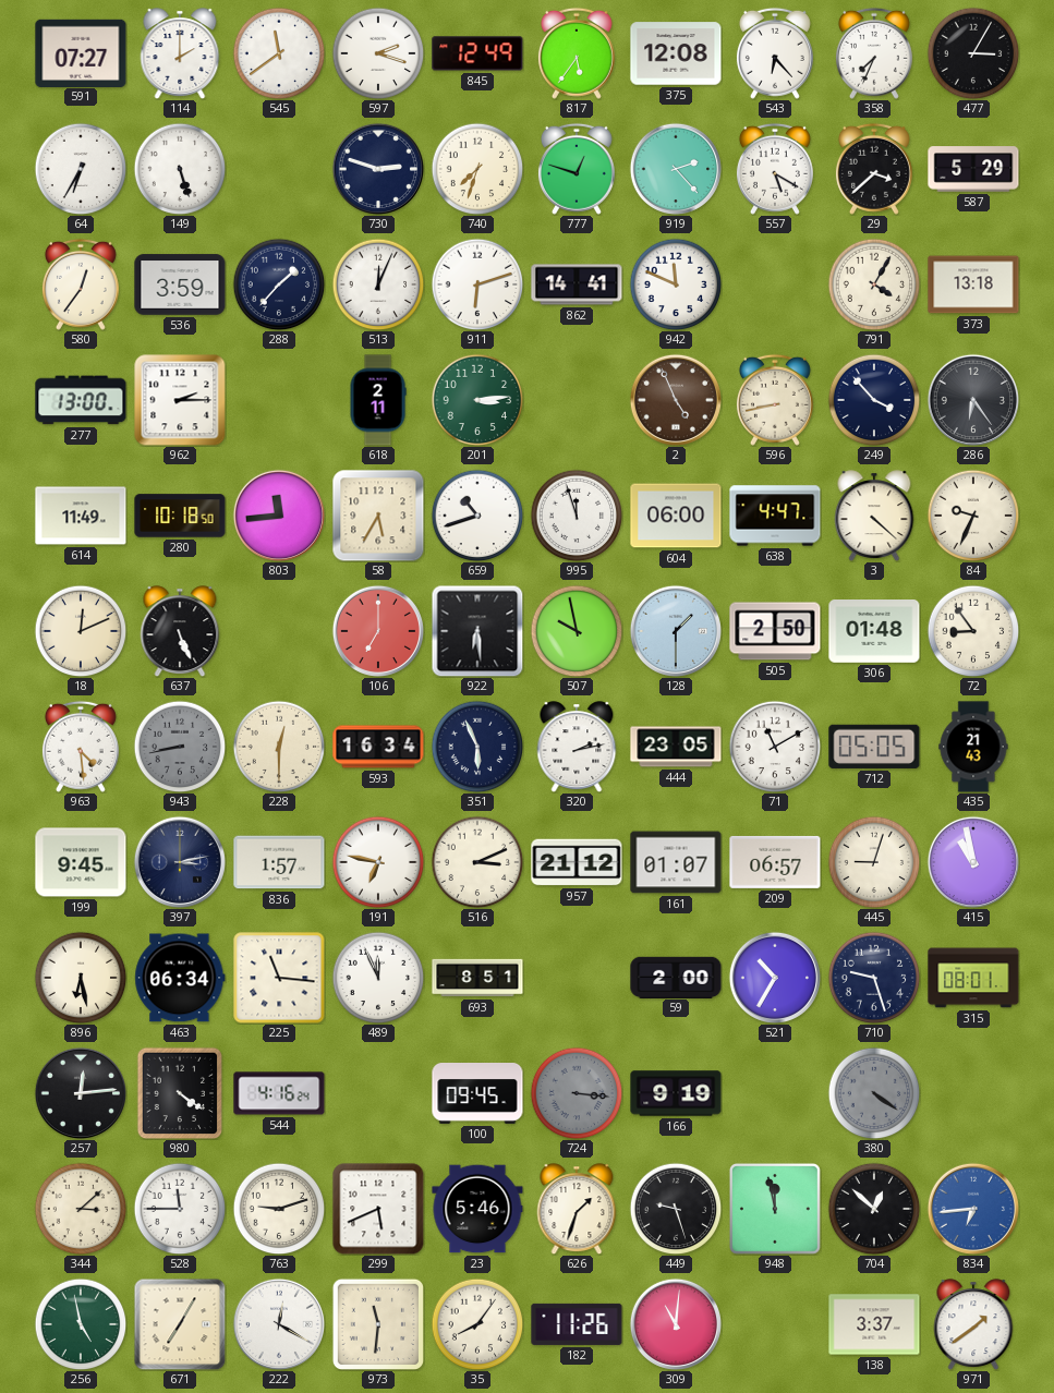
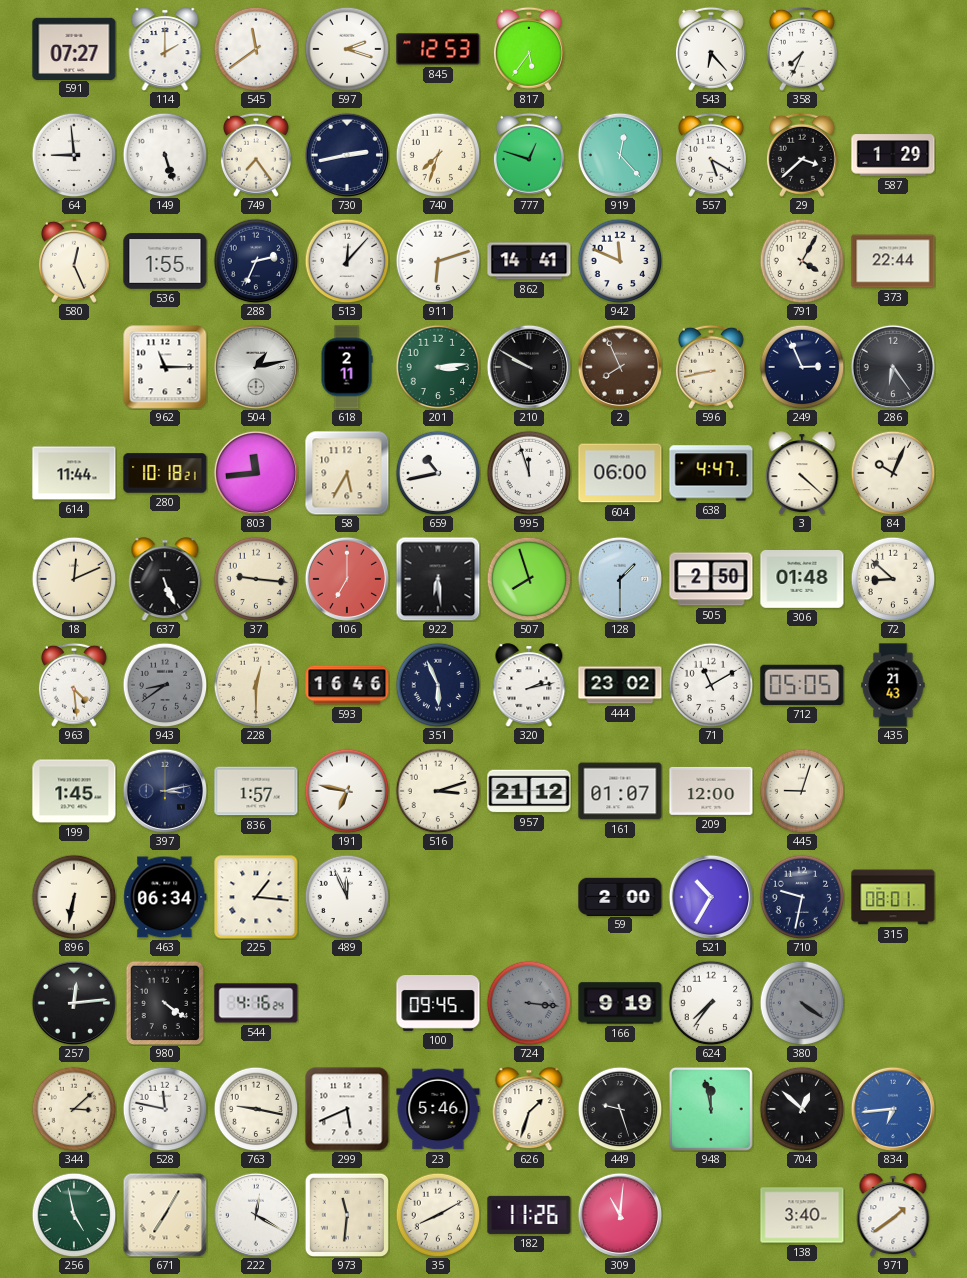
845: 12:49 -> 12:53
375: 12:08 -> none
477: 3:05 -> none
64: 6:35 -> 8:59
749: none -> 7:24
730: 2:48 -> 2:43
919: 2:23 -> 12:23
587: 5:29 -> 1:29
580: 12:36 -> 12:26
536: 3:59 -> 1:55
288: 1:37 -> 2:34
513: 12:04 -> 12:07
373: 13:18 -> 22:44
277: 13:00 -> none
962: 2:15 -> 11:15
504: none -> 1:13
210: none -> 9:50
2: 4:56 -> 7:56
249: 3:53 -> 2:56
614: 11:49 -> 11:44
280: 10:18:50 -> 10:18:21
659: 10:42 -> 10:43
84: 9:34 -> 10:04
37: none -> 9:16
507: 9:58 -> 7:57
72: 8:54 -> 8:52
943: 8:43 -> 8:39
593: 16:34 -> 16:46
444: 23:05 -> 23:02
199: 9:45 -> 1:45
516: 3:11 -> 3:12
209: 06:57 -> 12:00
415: 10:58 -> none
896: 6:28 -> 6:32
225: 11:16 -> 1:16
693: 8:51 -> none
710: 9:27 -> 9:32
624: none -> 7:36
528: 11:45 -> 11:47
763: 9:12 -> 9:17
35: 8:06 -> 8:10
138: 3:37 -> 3:40
